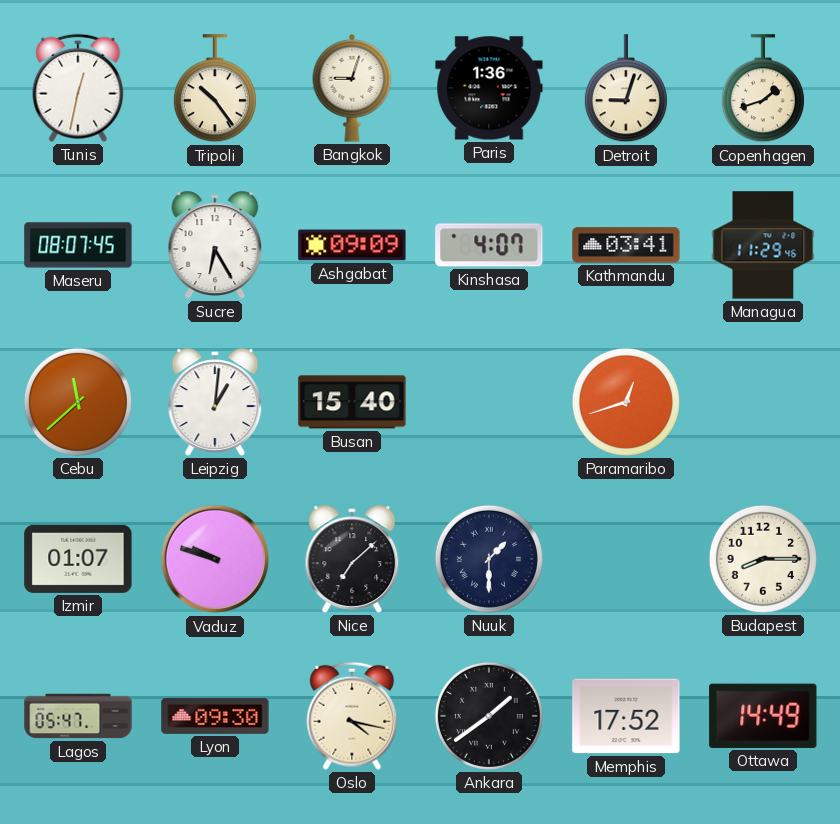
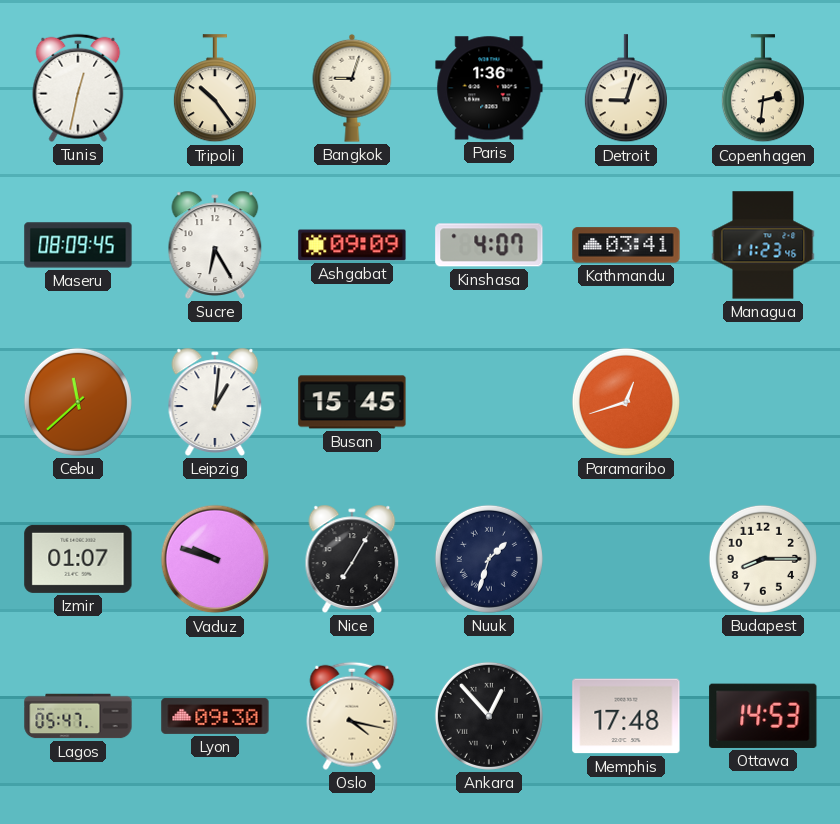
Copenhagen: 1:42 -> 2:31
Maseru: 08:07 -> 08:09
Managua: 11:29 -> 11:23
Busan: 15:40 -> 15:45
Nice: 7:08 -> 7:05
Nuuk: 1:30 -> 1:33
Ankara: 1:39 -> 12:53
Memphis: 17:52 -> 17:48
Ottawa: 14:49 -> 14:53
